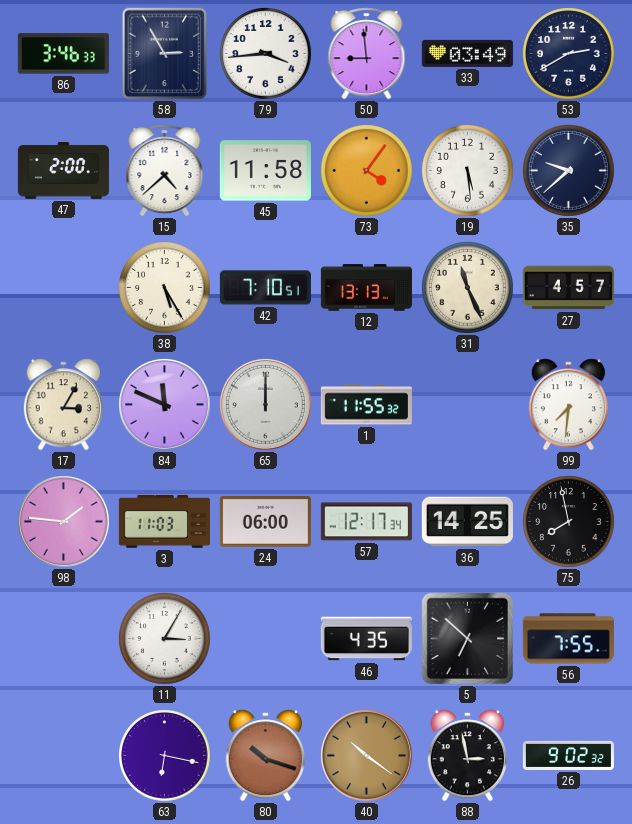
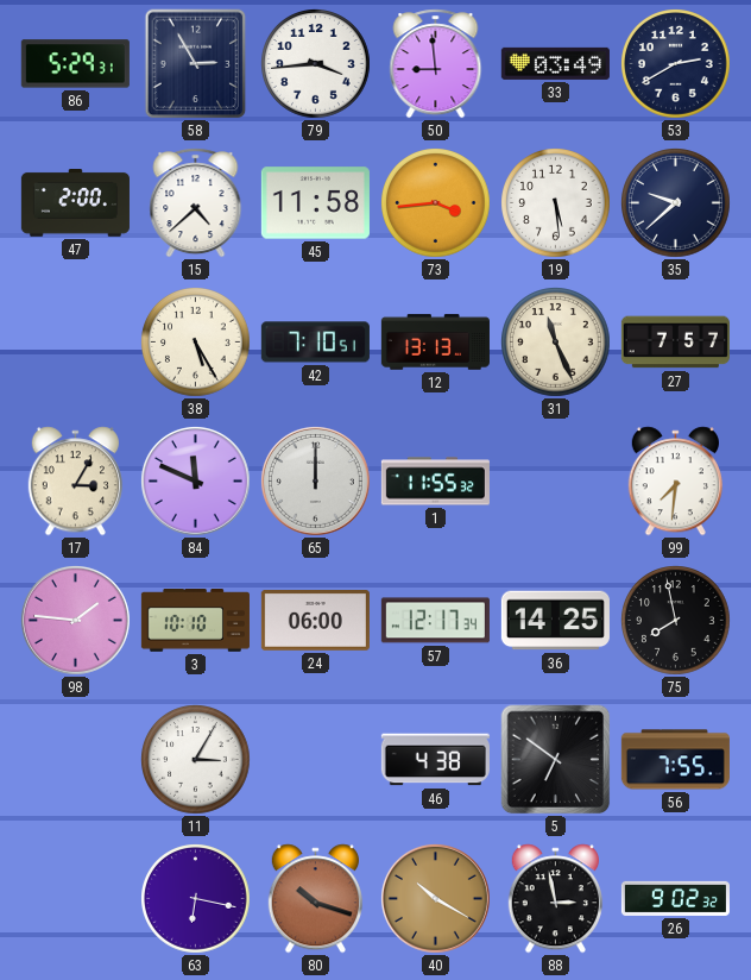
86: 3:46 -> 5:29
73: 4:06 -> 3:44
27: 4:57 -> 7:57
3: 11:03 -> 10:10
46: 4:35 -> 4:38
5: 6:52 -> 6:51
40: 10:21 -> 10:20
